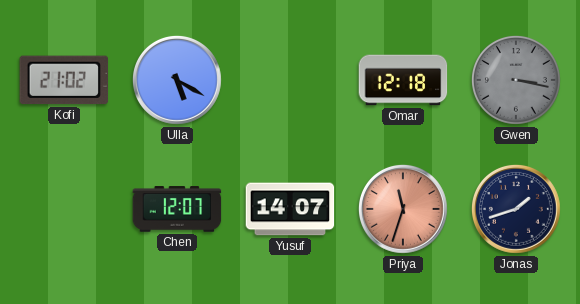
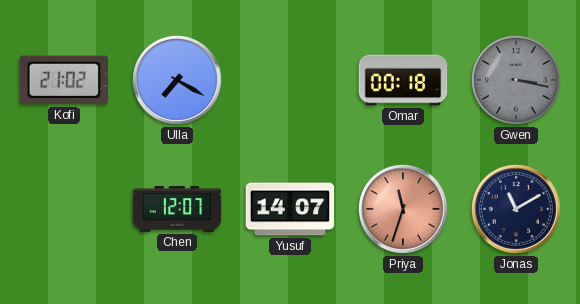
Ulla: 5:20 -> 7:20
Omar: 12:18 -> 00:18
Jonas: 1:42 -> 11:10
